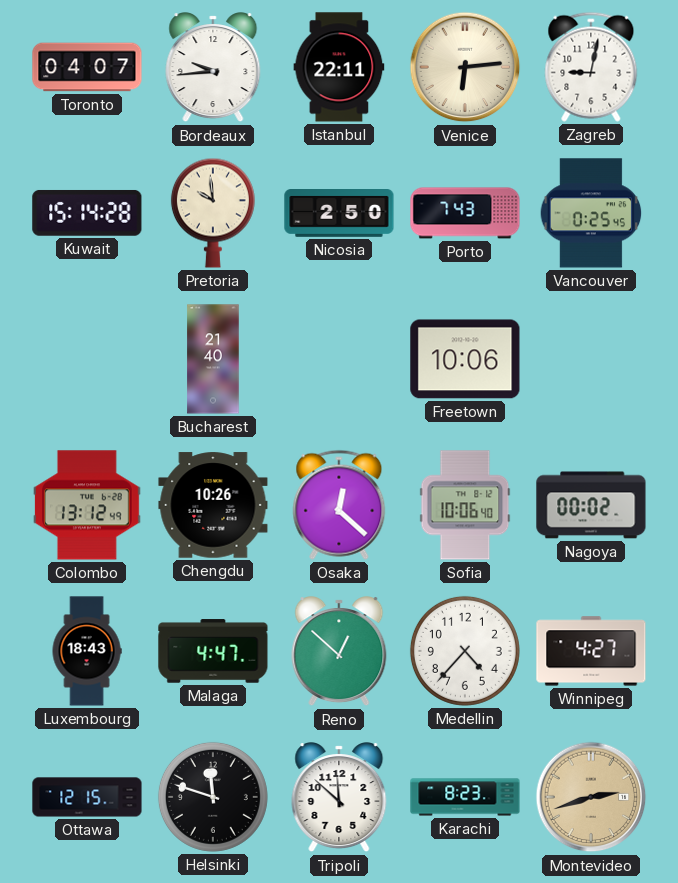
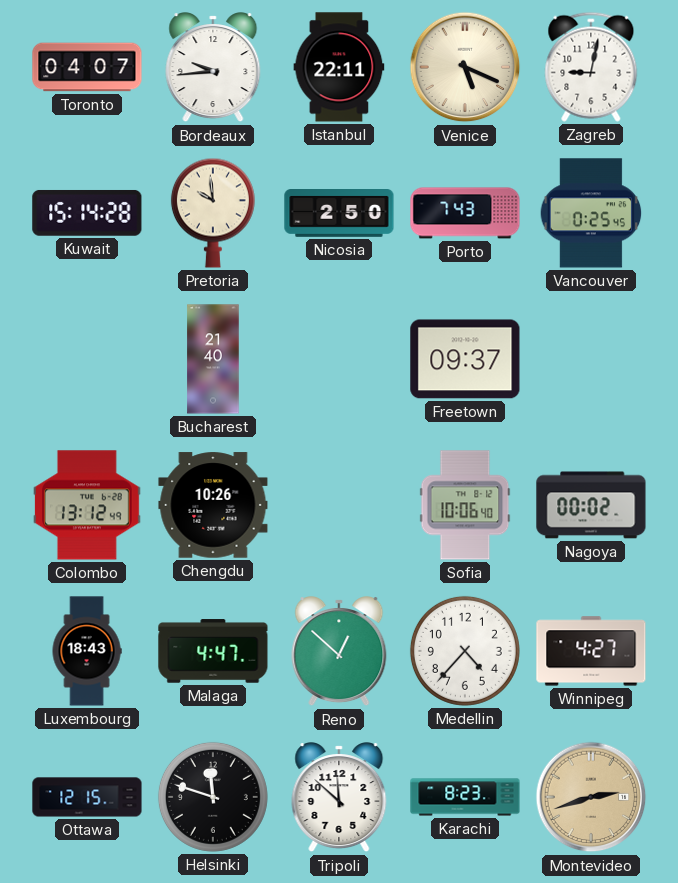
Venice: 6:14 -> 5:19
Freetown: 10:06 -> 09:37
Osaka: 12:22 -> none
